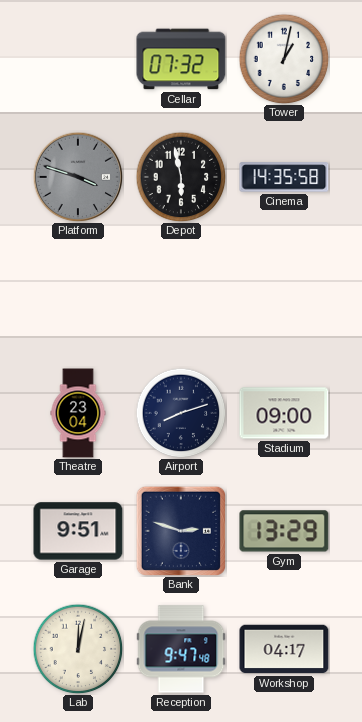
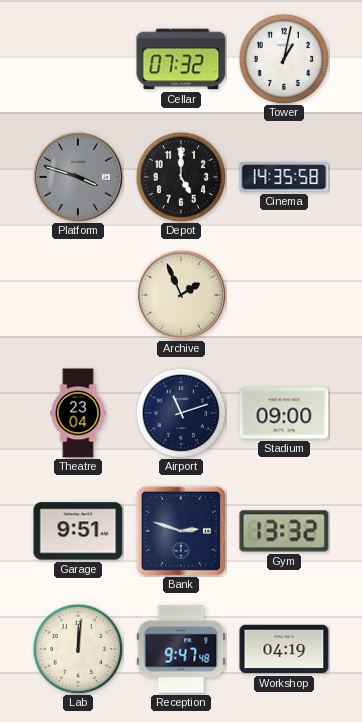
Depot: 5:58 -> 5:00
Archive: none -> 1:56
Airport: 8:12 -> 11:12
Gym: 13:29 -> 13:32
Lab: 12:02 -> 12:01
Workshop: 04:17 -> 04:19
